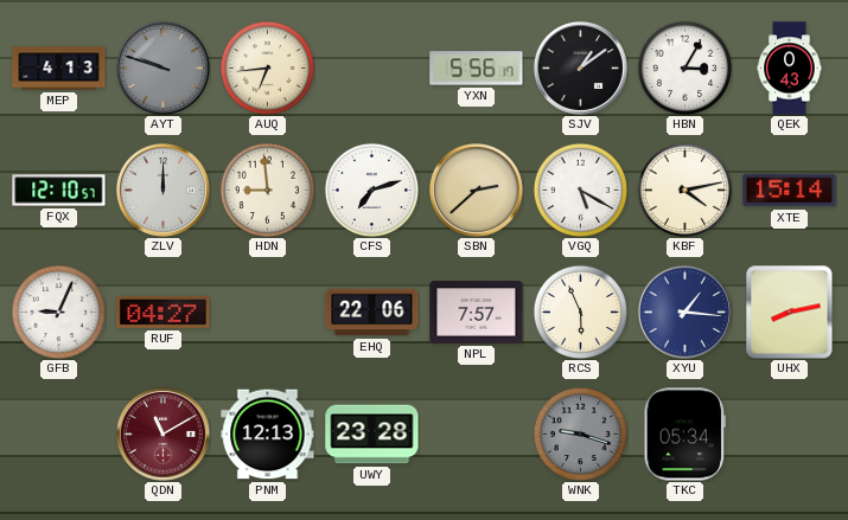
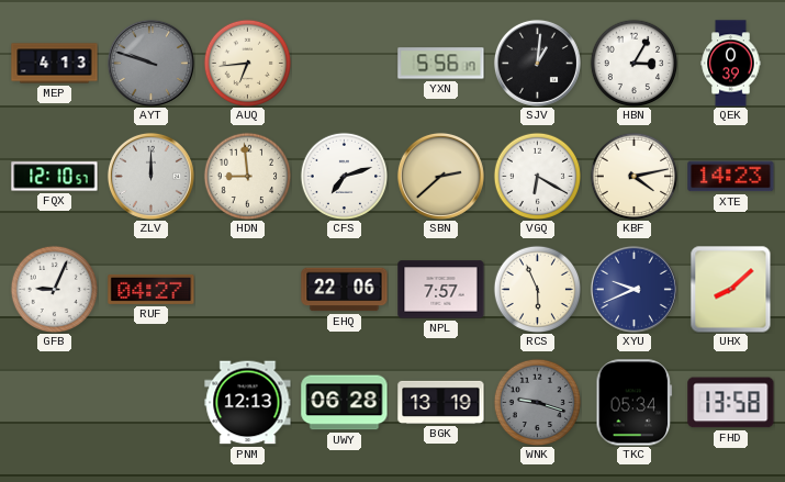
SJV: 1:09 -> 1:01
QEK: 0:43 -> 0:39
VGQ: 5:20 -> 6:20
XTE: 15:14 -> 14:23
XYU: 1:16 -> 9:41
UHX: 8:13 -> 8:08
QDN: 11:10 -> none
UWY: 23:28 -> 06:28
BGK: none -> 13:19
FHD: none -> 13:58
